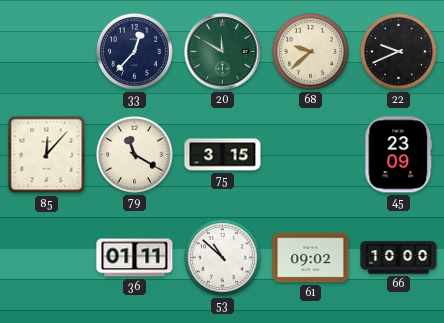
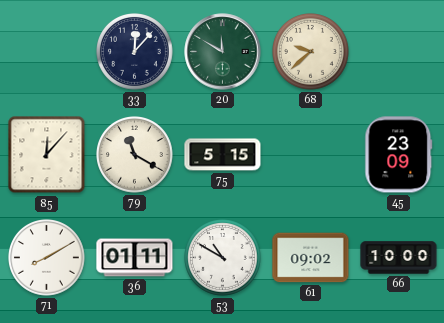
33: 12:37 -> 12:07
22: 9:41 -> none
75: 3:15 -> 5:15
71: none -> 8:10
53: 10:52 -> 10:50
